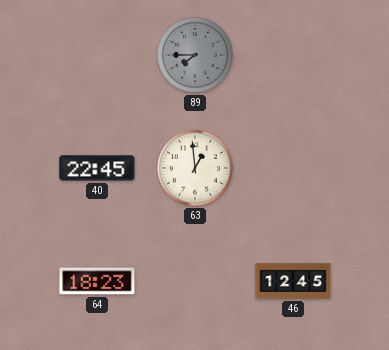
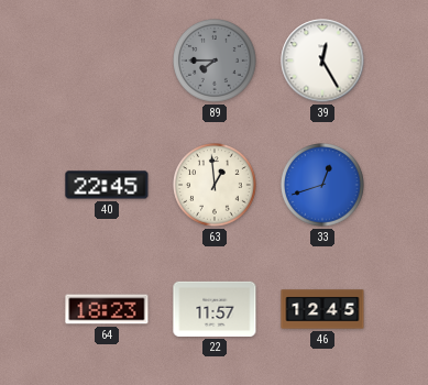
39: none -> 12:25
33: none -> 12:42
22: none -> 11:57
